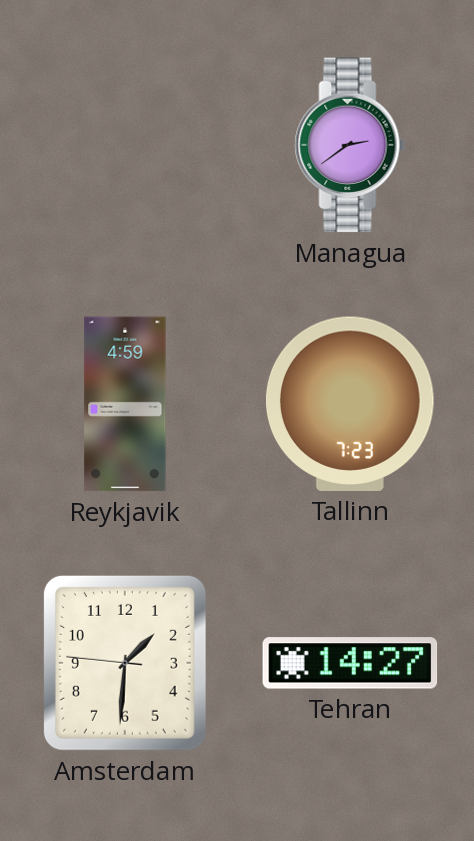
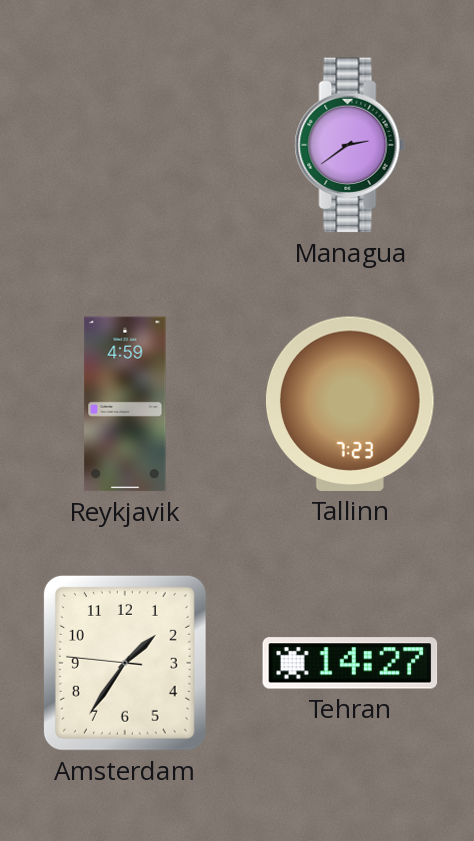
Amsterdam: 1:30 -> 1:35
